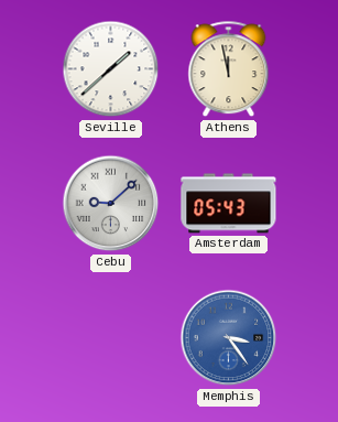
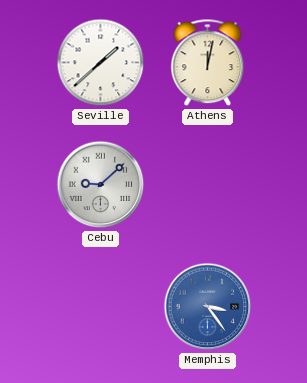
Athens: 11:58 -> 12:02
Amsterdam: 05:43 -> none
